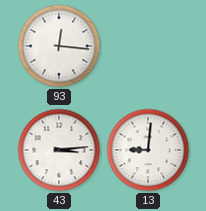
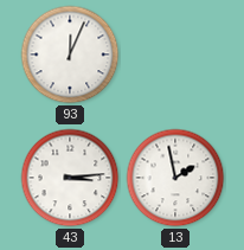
93: 12:16 -> 12:04
13: 9:01 -> 1:58
